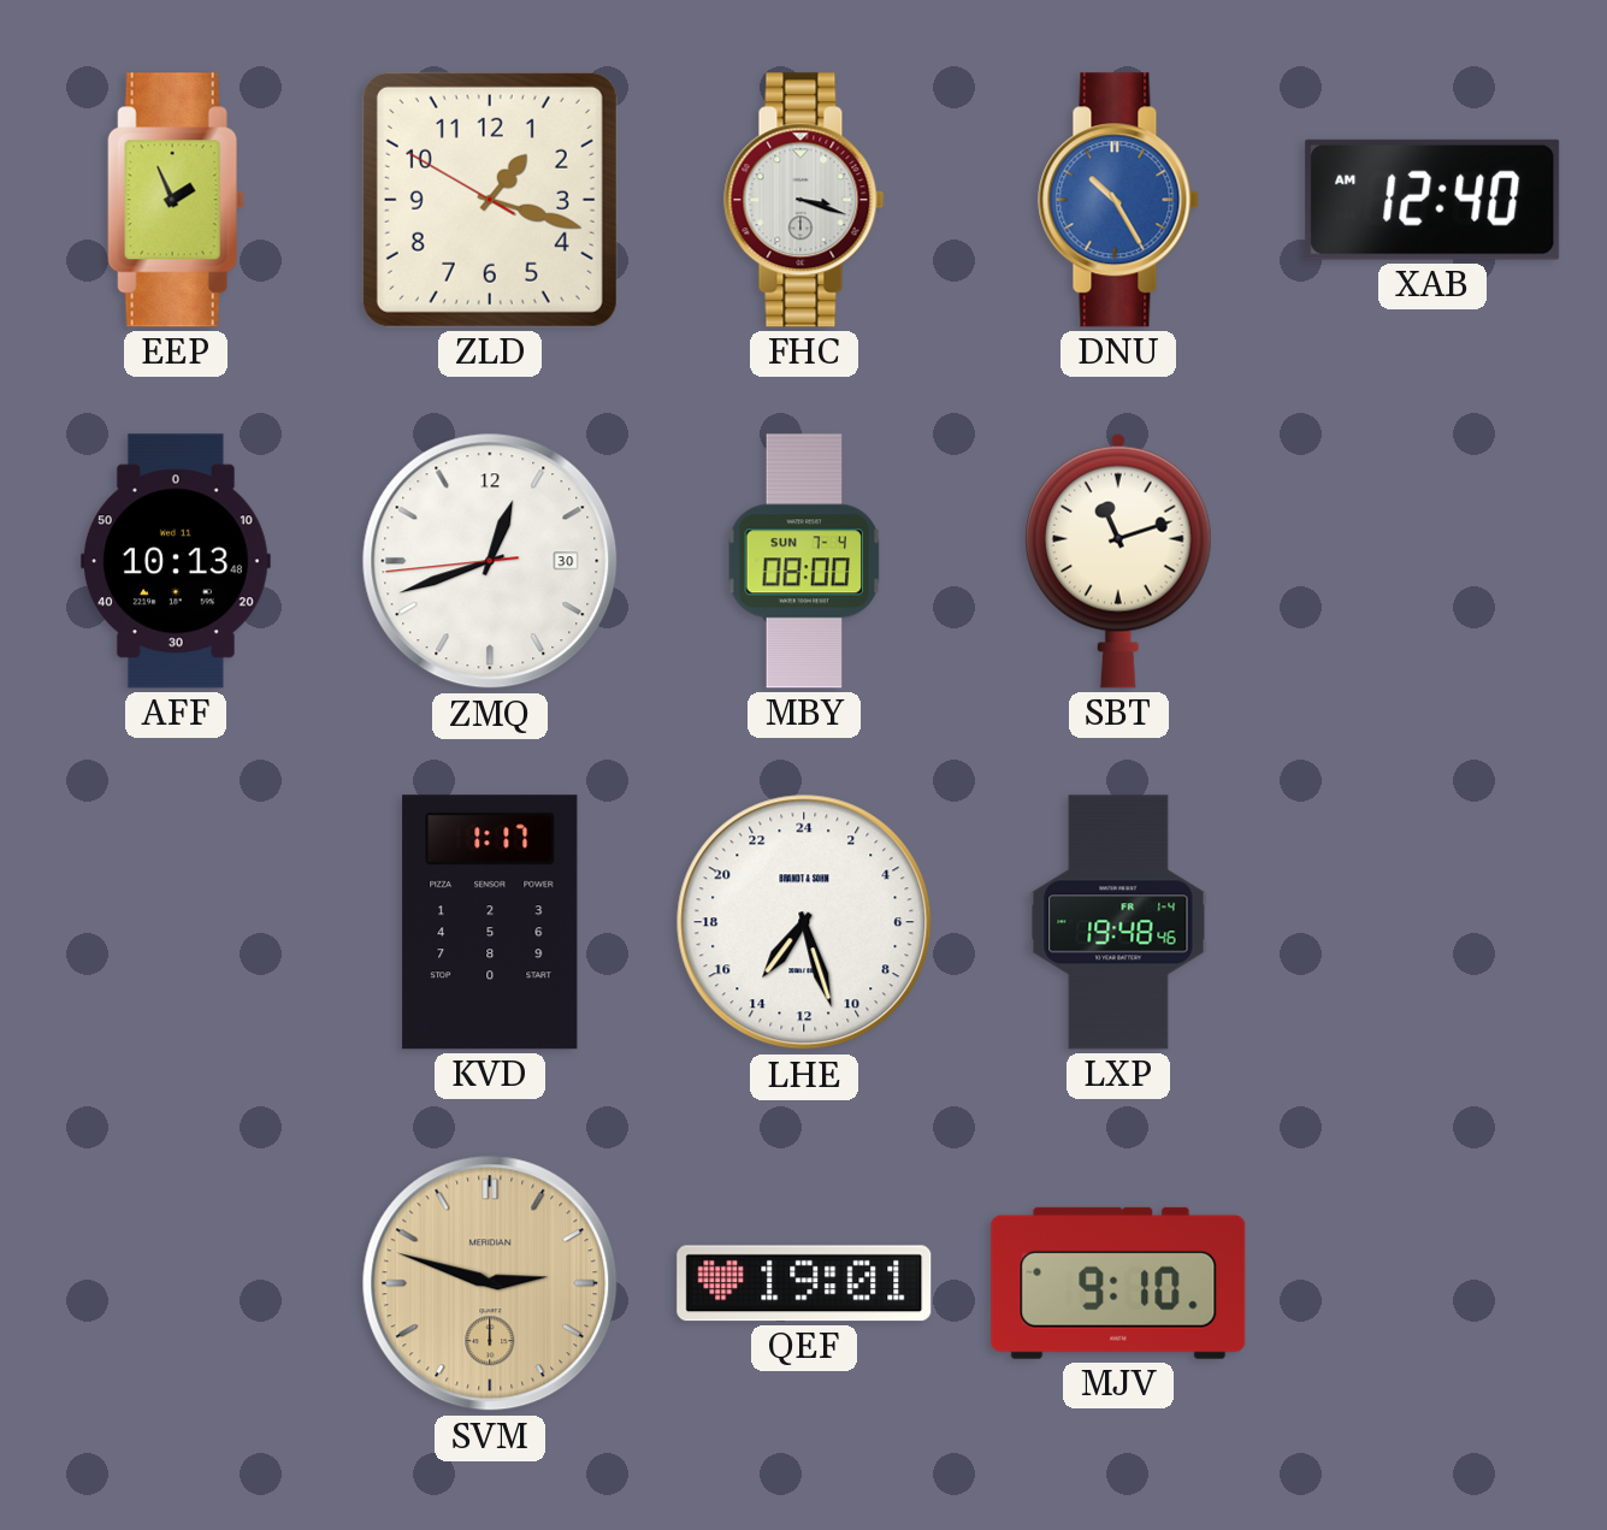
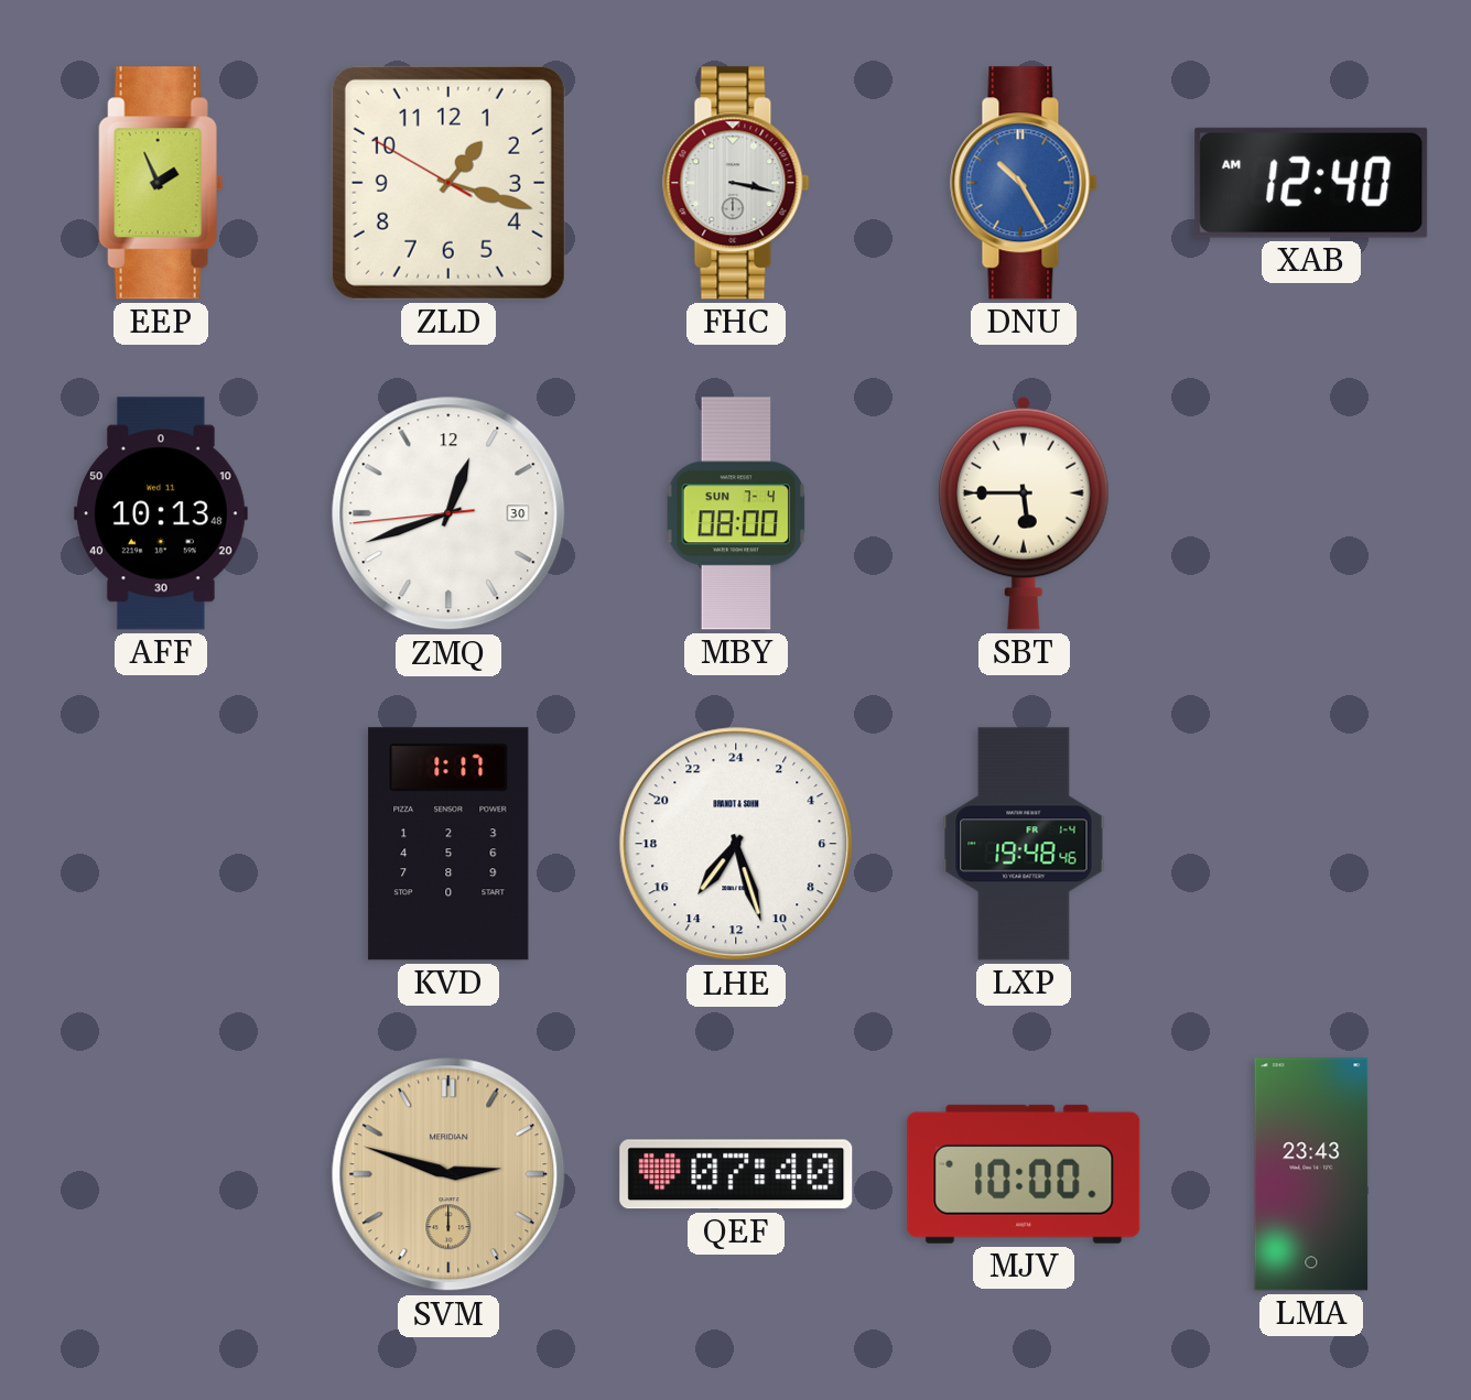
FHC: 3:18 -> 3:17
SBT: 11:12 -> 5:45
QEF: 19:01 -> 07:40
MJV: 9:10 -> 10:00
LMA: none -> 23:43
